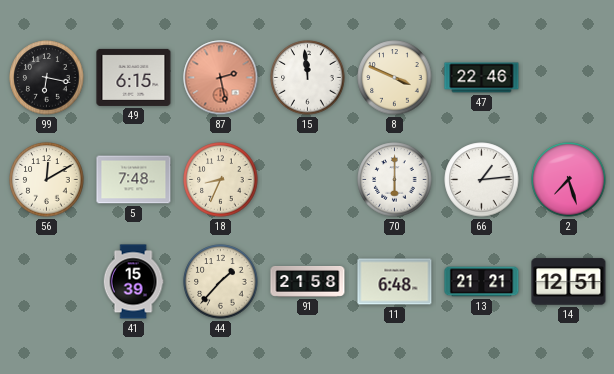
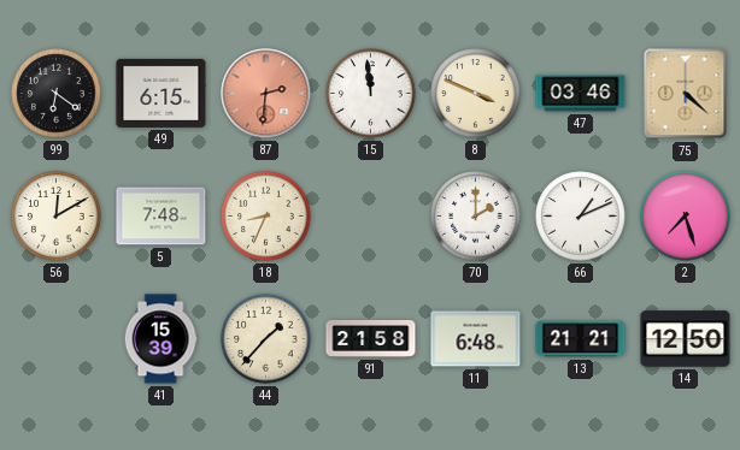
99: 6:17 -> 6:21
87: 2:28 -> 2:31
47: 22:46 -> 03:46
75: none -> 4:22
70: 6:00 -> 2:00
66: 1:14 -> 1:11
14: 12:51 -> 12:50
